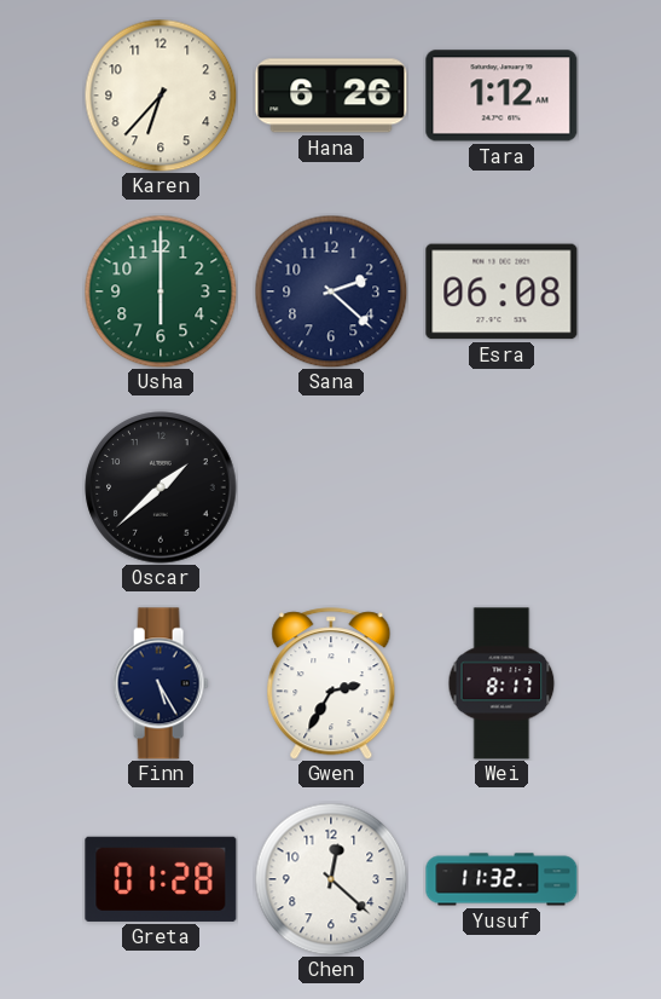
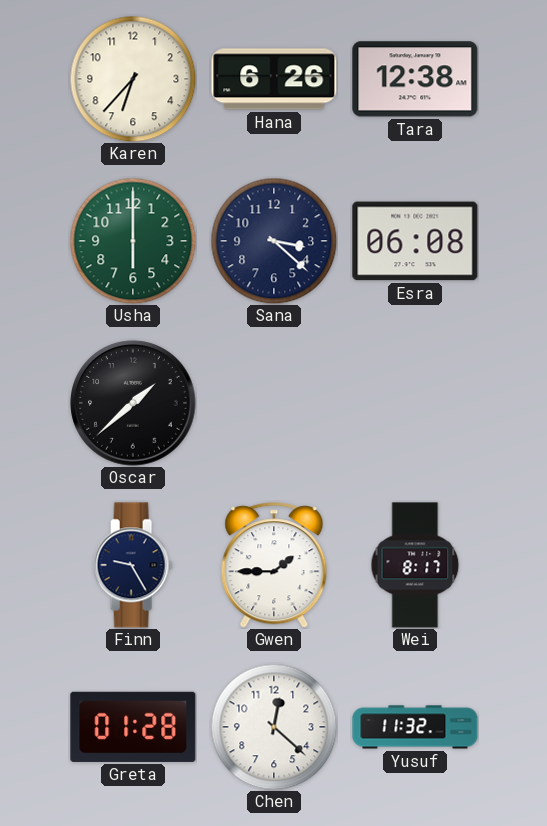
Tara: 1:12 -> 12:38
Sana: 2:22 -> 3:22
Finn: 5:25 -> 9:25
Gwen: 2:35 -> 1:45
